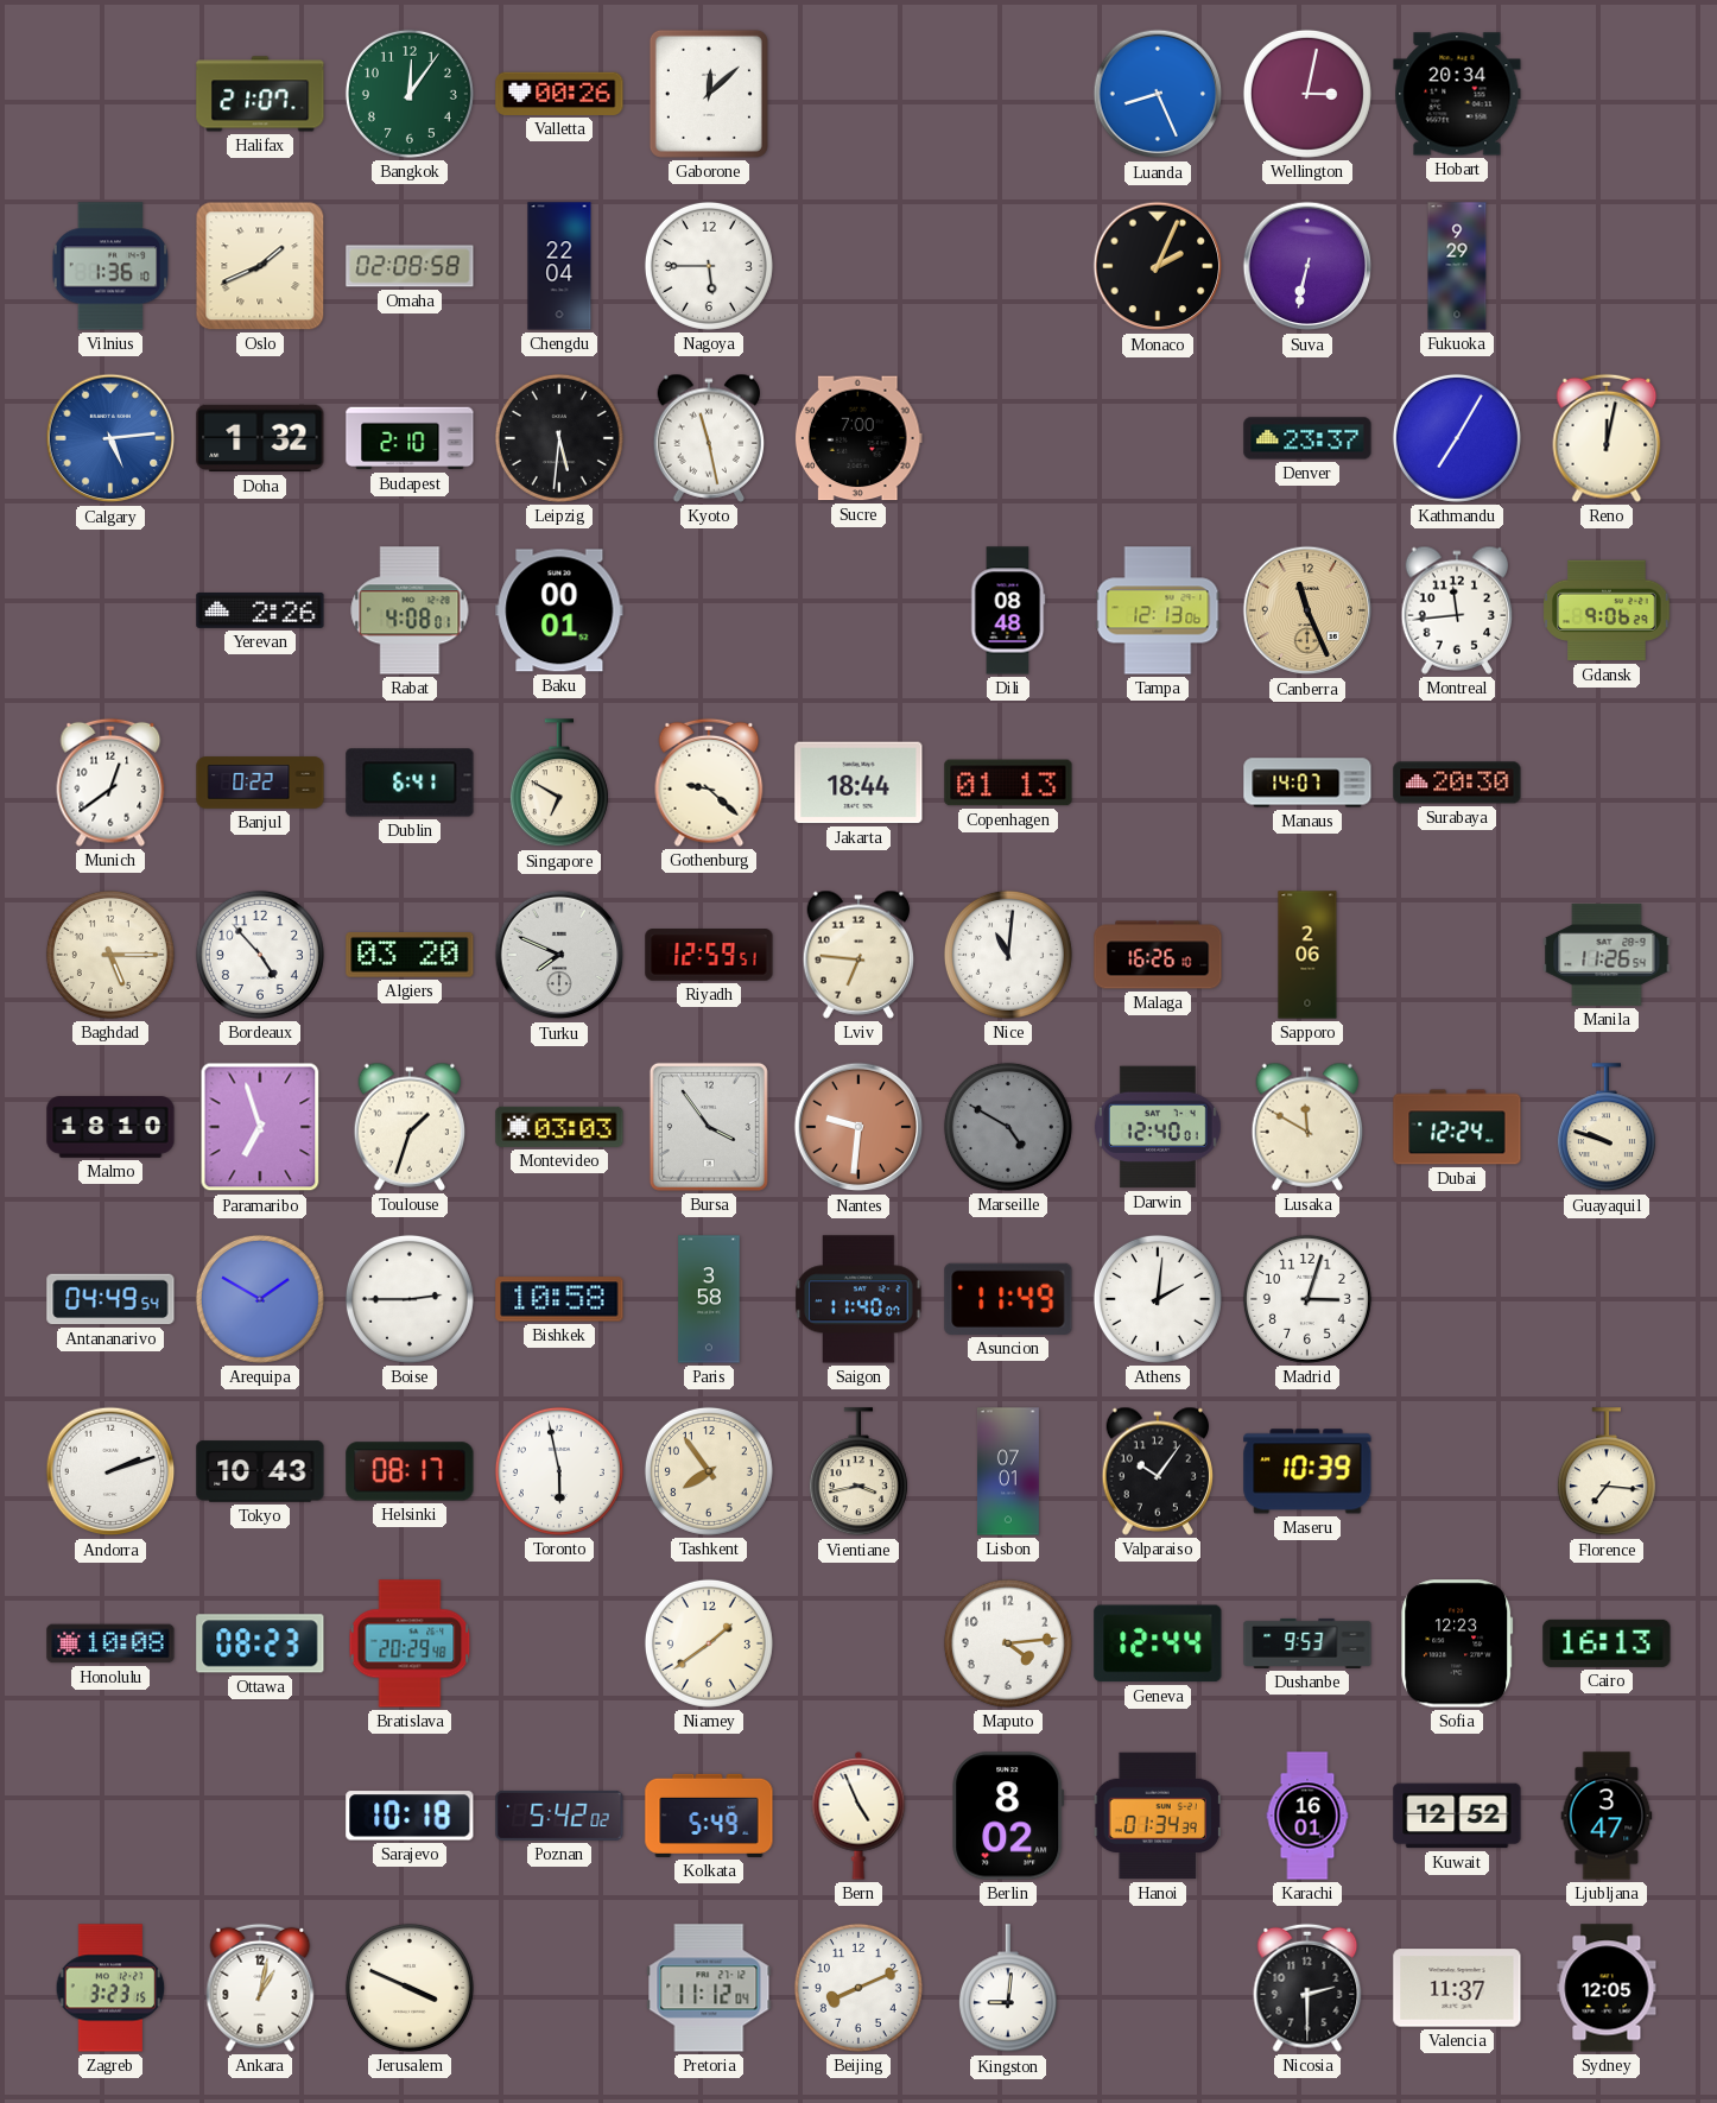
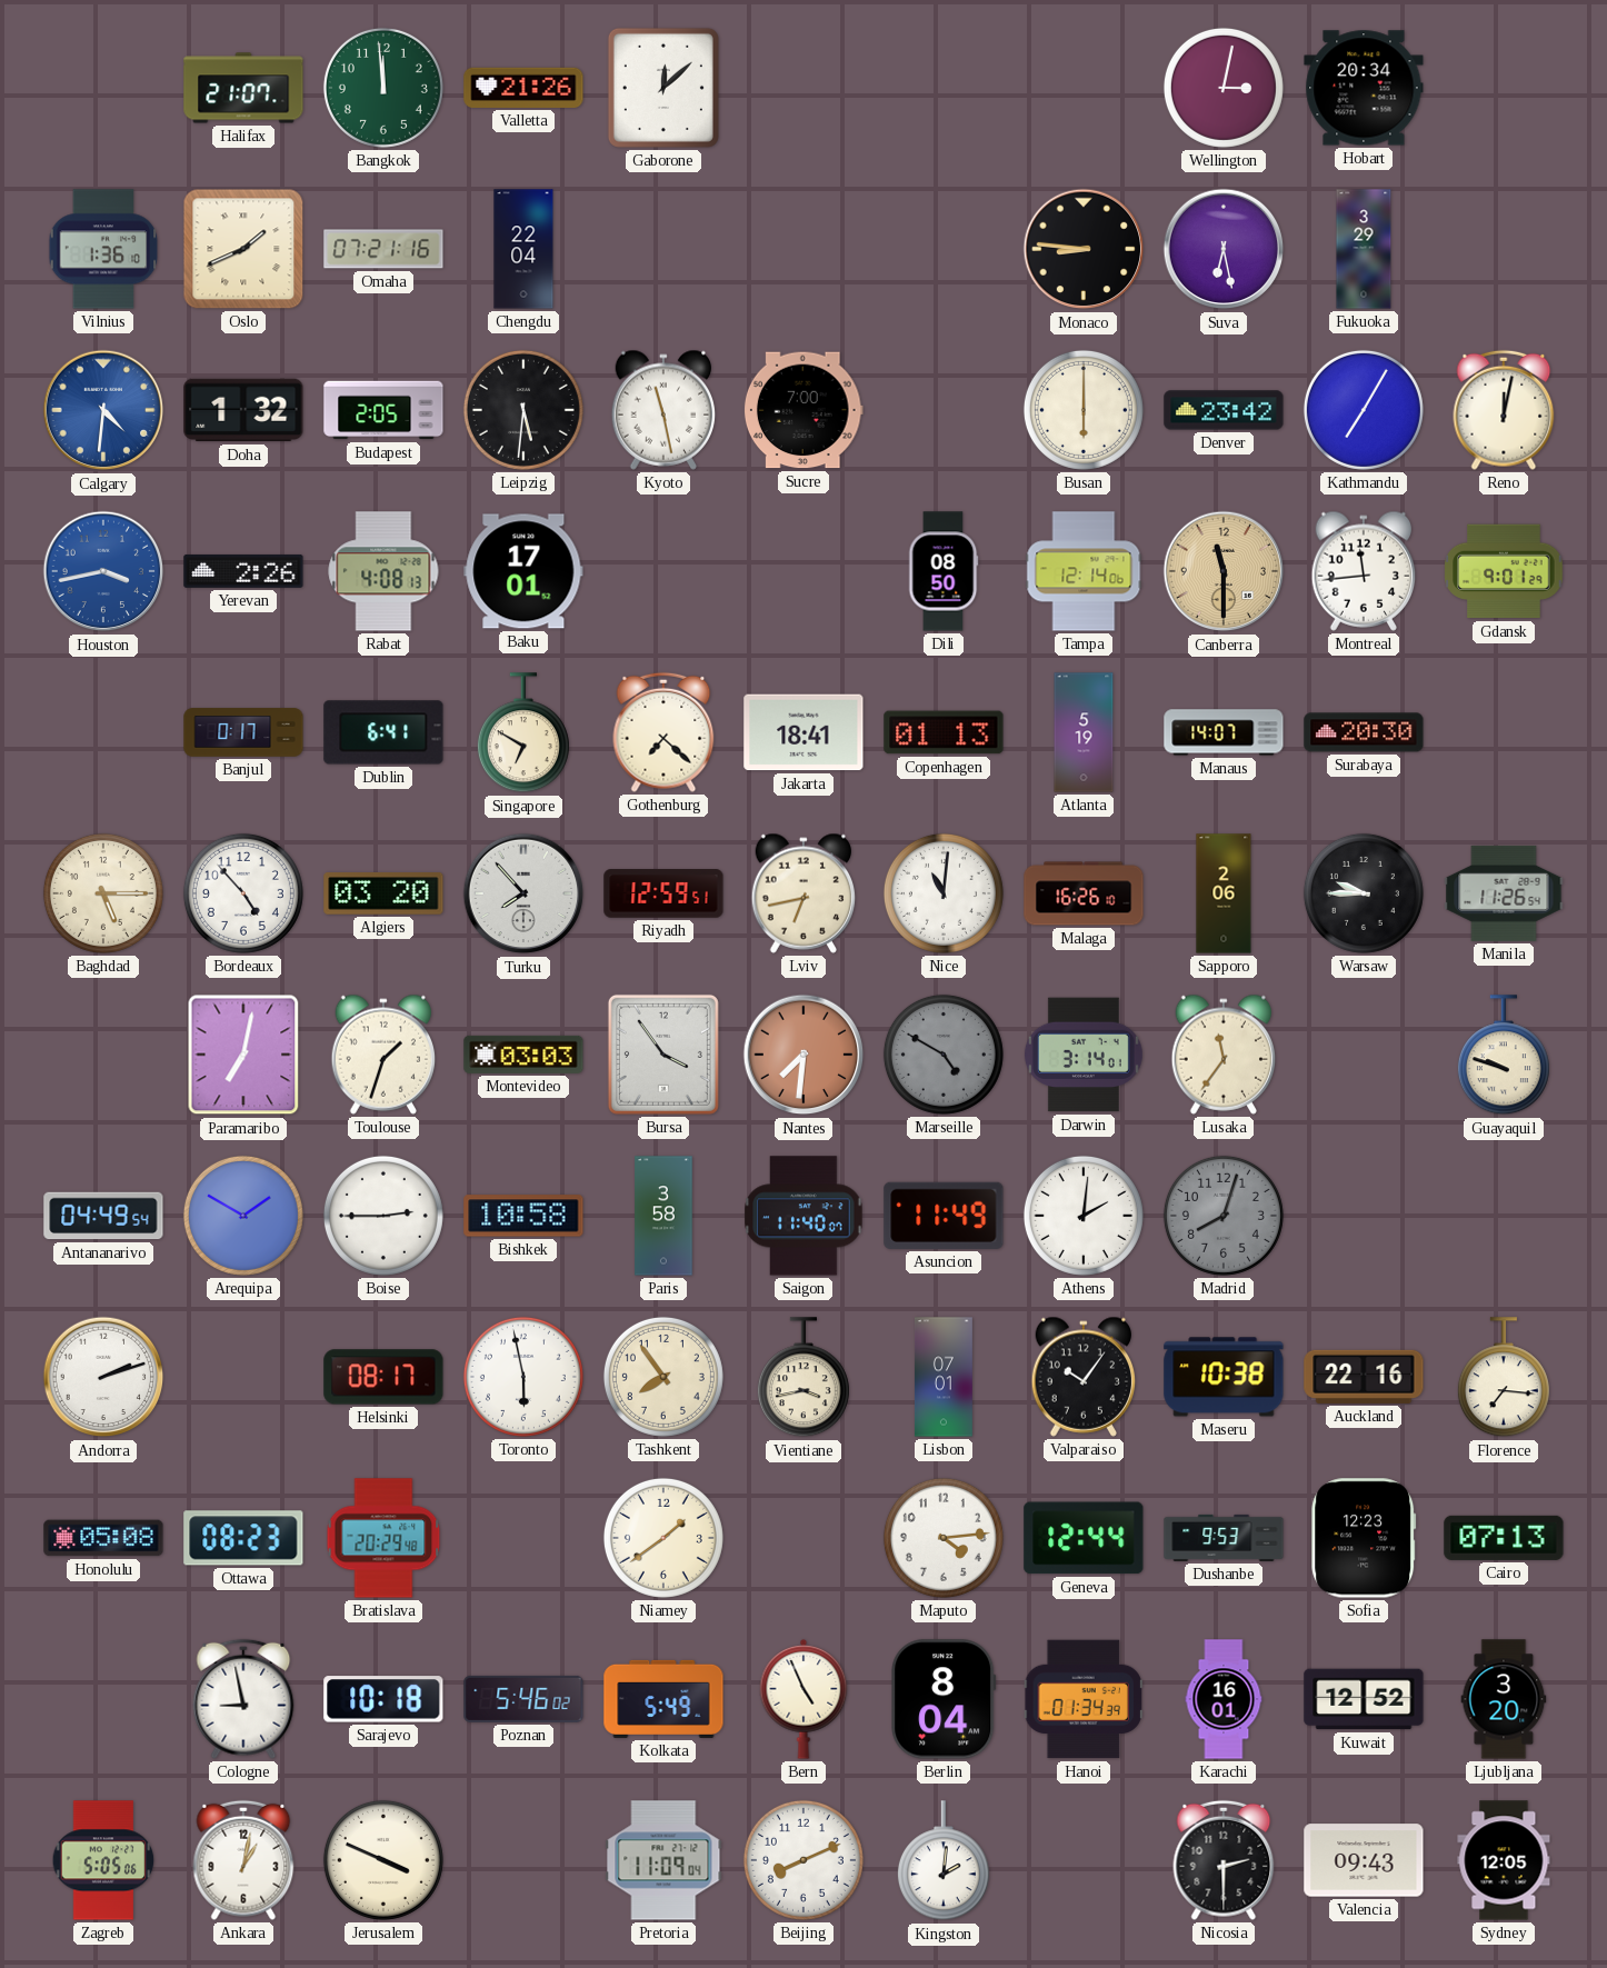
Bangkok: 12:06 -> 11:59
Valletta: 00:26 -> 21:26
Luanda: 8:26 -> none
Omaha: 02:08 -> 07:21
Nagoya: 5:45 -> none
Monaco: 2:04 -> 8:46
Suva: 6:32 -> 6:28
Fukuoka: 9:29 -> 3:29
Calgary: 5:14 -> 4:31
Budapest: 2:10 -> 2:05
Busan: none -> 6:00
Denver: 23:37 -> 23:42
Houston: none -> 3:43
Rabat: 4:08:01 -> 4:08:13
Baku: 00:01 -> 17:01
Dili: 08:48 -> 08:50
Tampa: 12:13 -> 12:14
Canberra: 11:26 -> 11:30
Gdansk: 9:06 -> 9:01
Munich: 12:39 -> none
Banjul: 0:22 -> 0:17
Gothenburg: 9:22 -> 7:22
Jakarta: 18:44 -> 18:41
Atlanta: none -> 5:19
Turku: 7:49 -> 7:53
Lviv: 6:46 -> 6:43
Warsaw: none -> 9:45
Malmo: 18:10 -> none
Paramaribo: 6:57 -> 7:02
Nantes: 9:31 -> 7:31
Darwin: 12:40 -> 3:14
Lusaka: 11:50 -> 11:36
Dubai: 12:24 -> none
Madrid: 3:03 -> 8:03
Madrid dial: white -> grey
Tokyo: 10:43 -> none
Maseru: 10:39 -> 10:38
Auckland: none -> 22:16
Honolulu: 10:08 -> 05:08
Cairo: 16:13 -> 07:13
Cologne: none -> 8:58
Poznan: 5:42 -> 5:46
Berlin: 8:02 -> 8:04
Ljubljana: 3:47 -> 3:20
Zagreb: 3:23 -> 5:05
Pretoria: 11:12 -> 11:09
Kingston: 9:01 -> 2:01
Valencia: 11:37 -> 09:43
